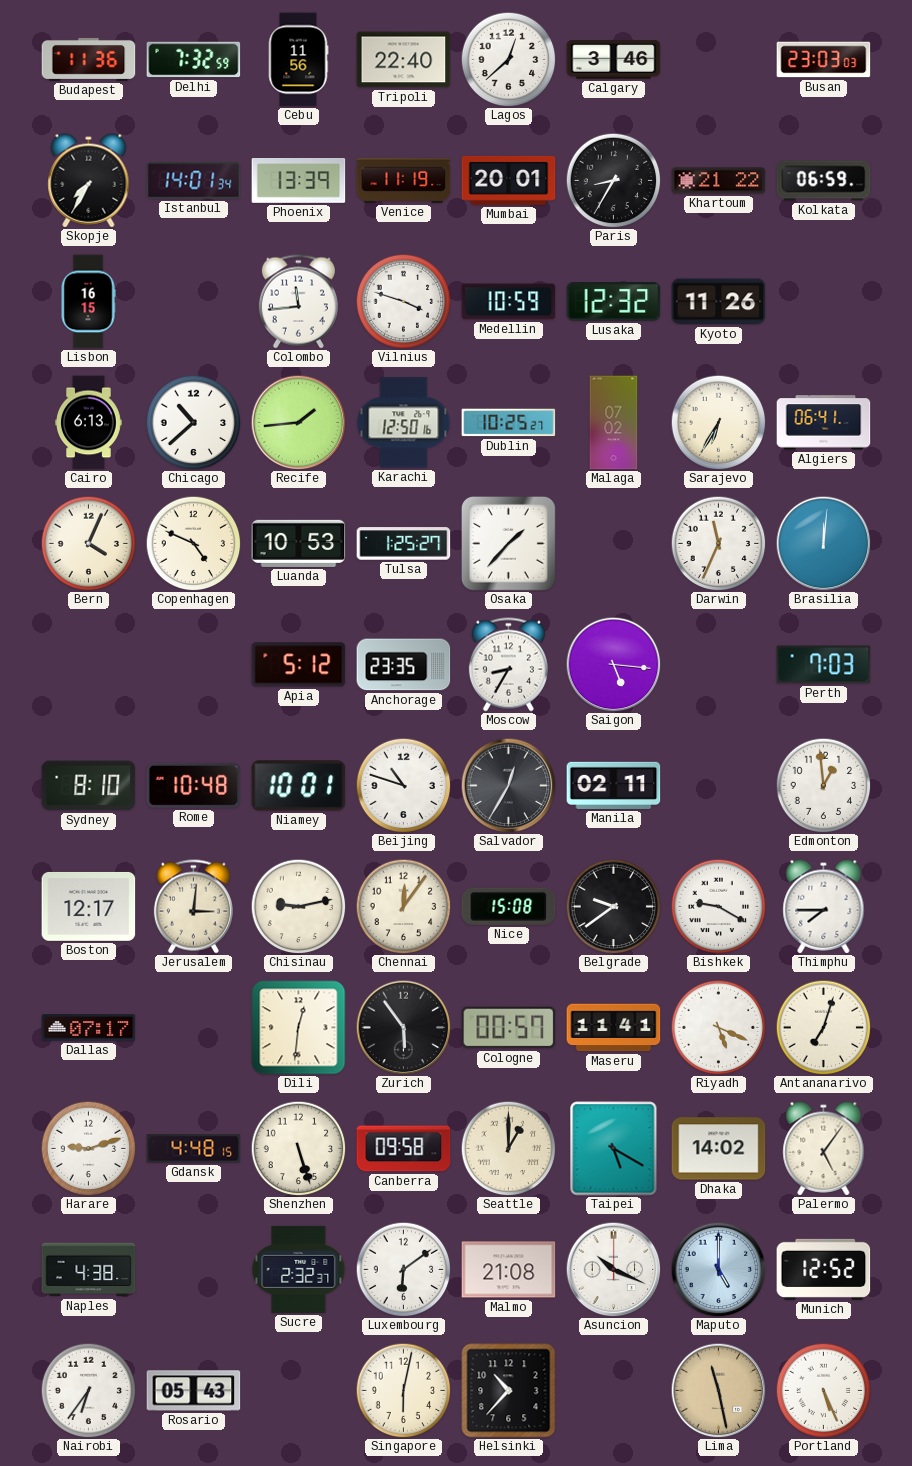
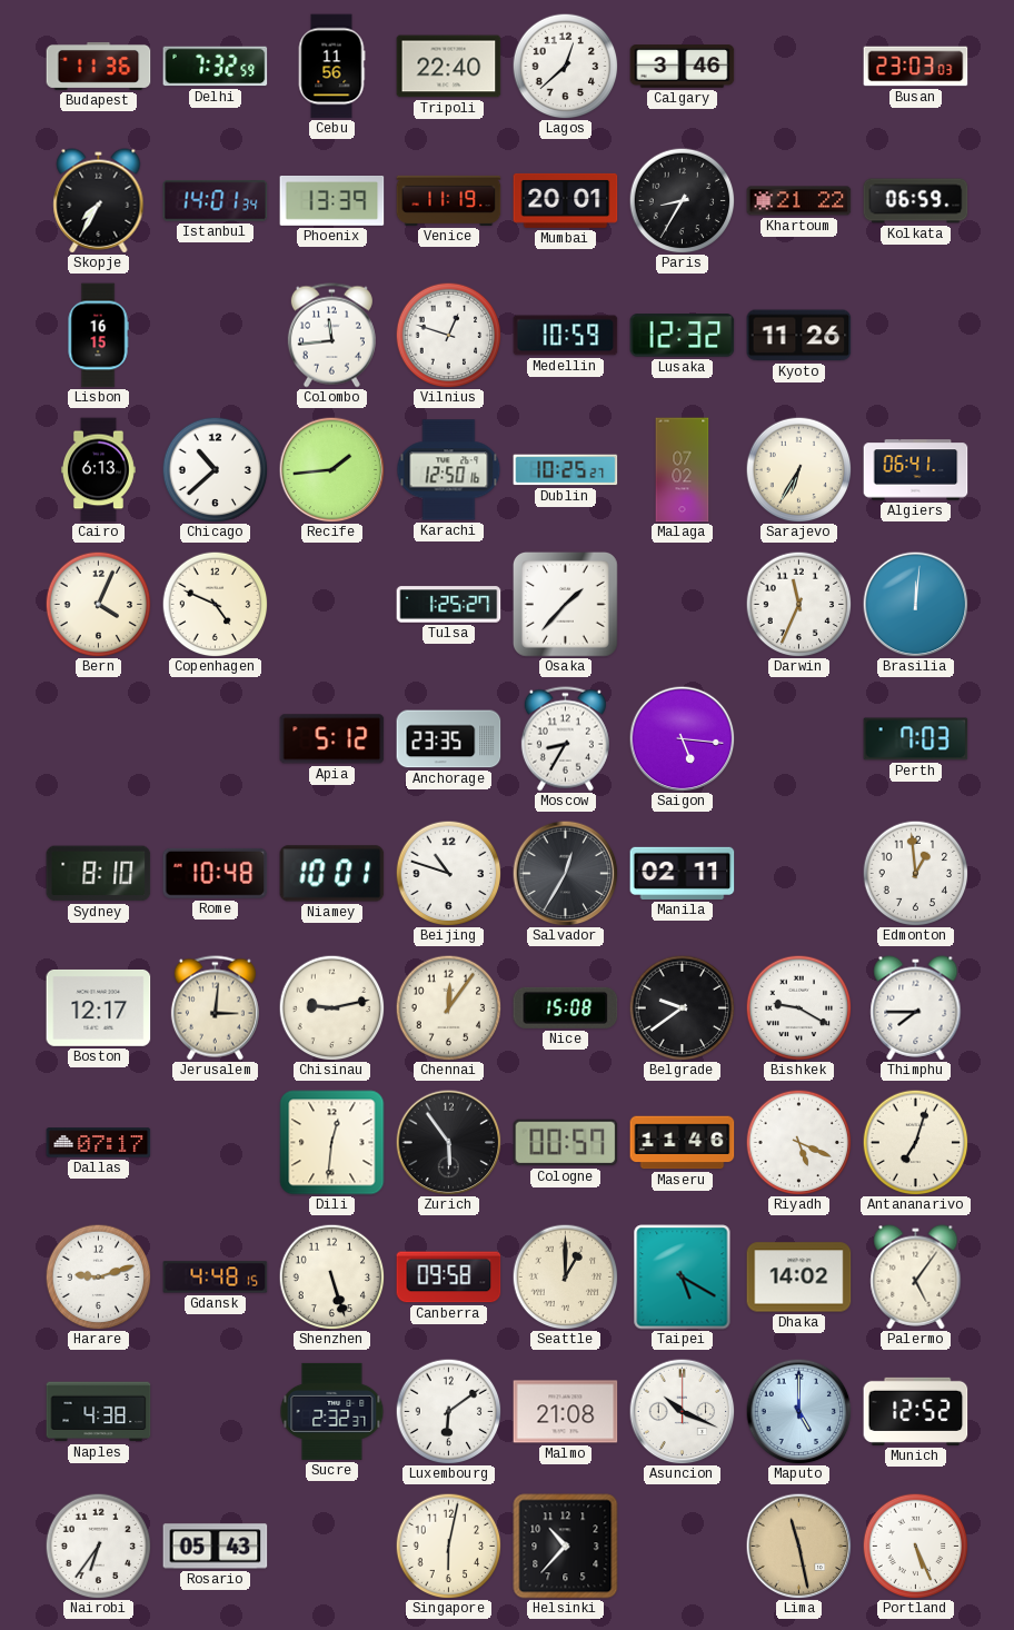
Vilnius: 3:48 -> 12:48
Luanda: 10:53 -> none
Maseru: 11:41 -> 11:46
